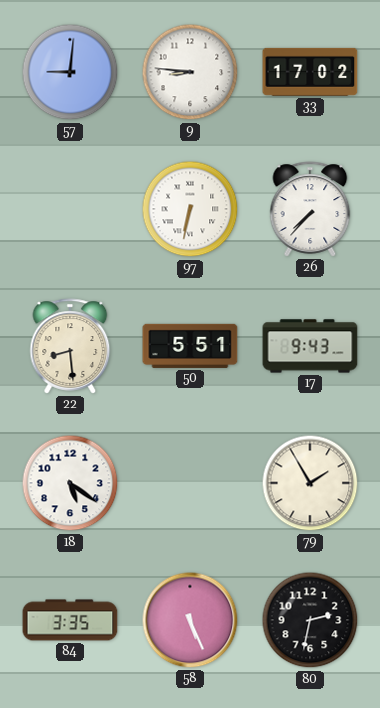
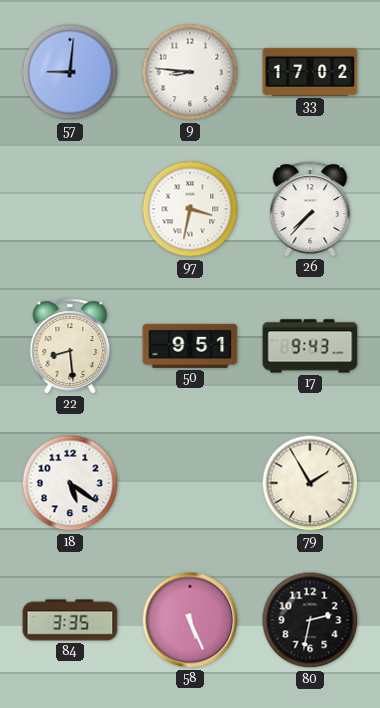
97: 6:32 -> 3:32
50: 5:51 -> 9:51
